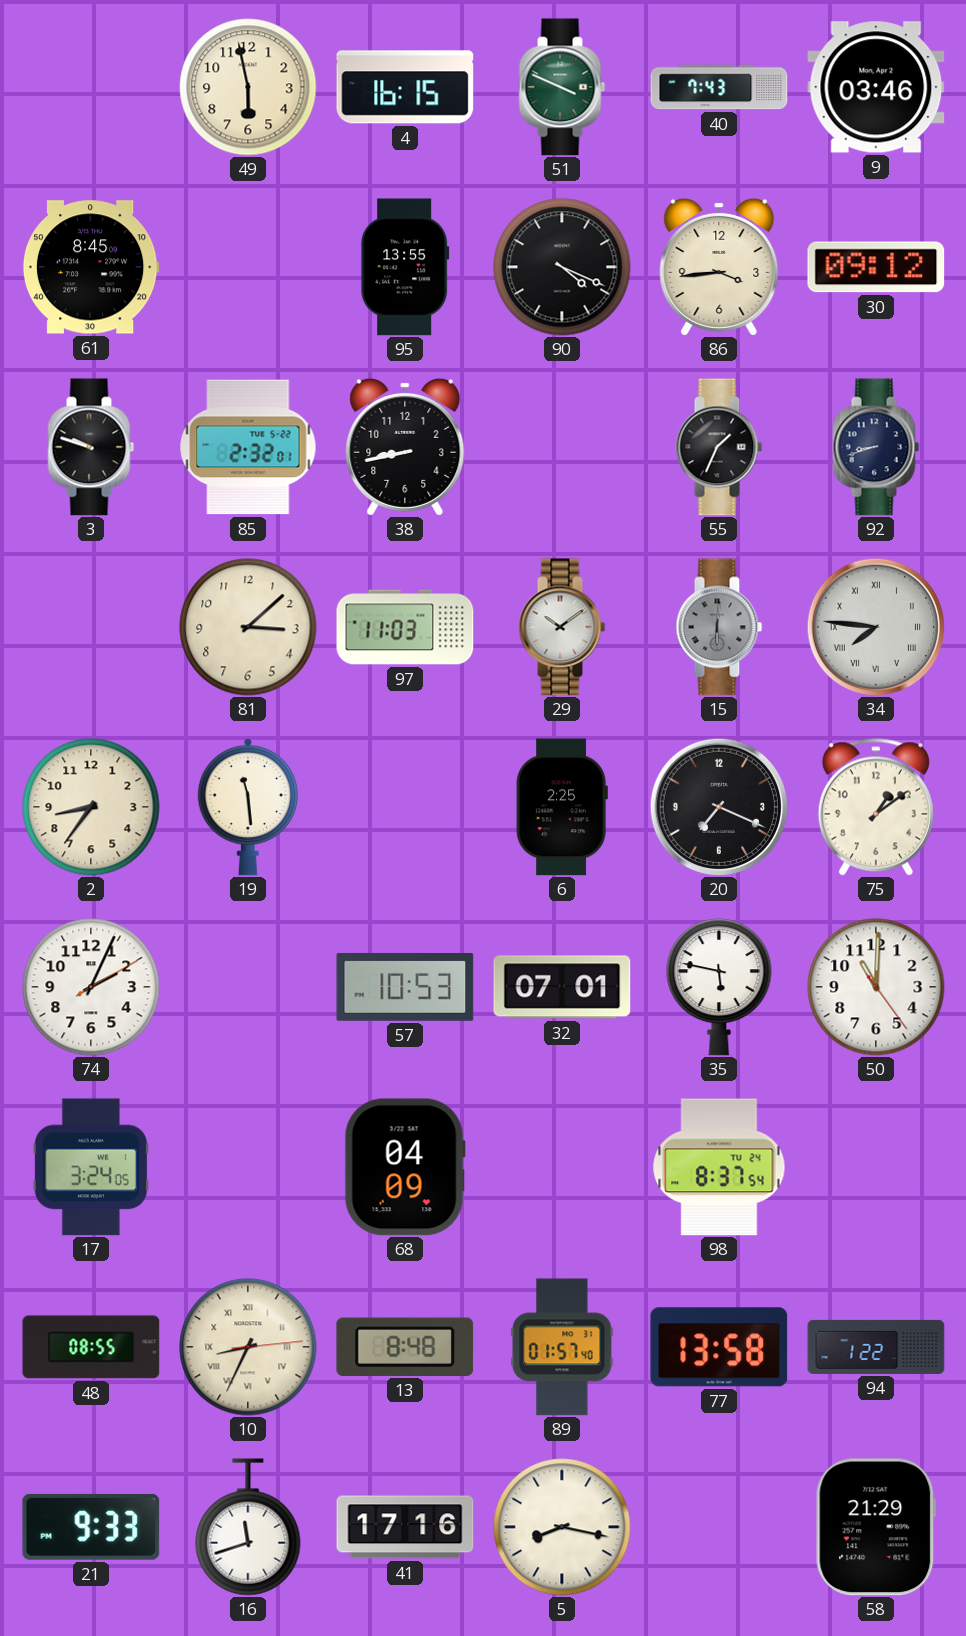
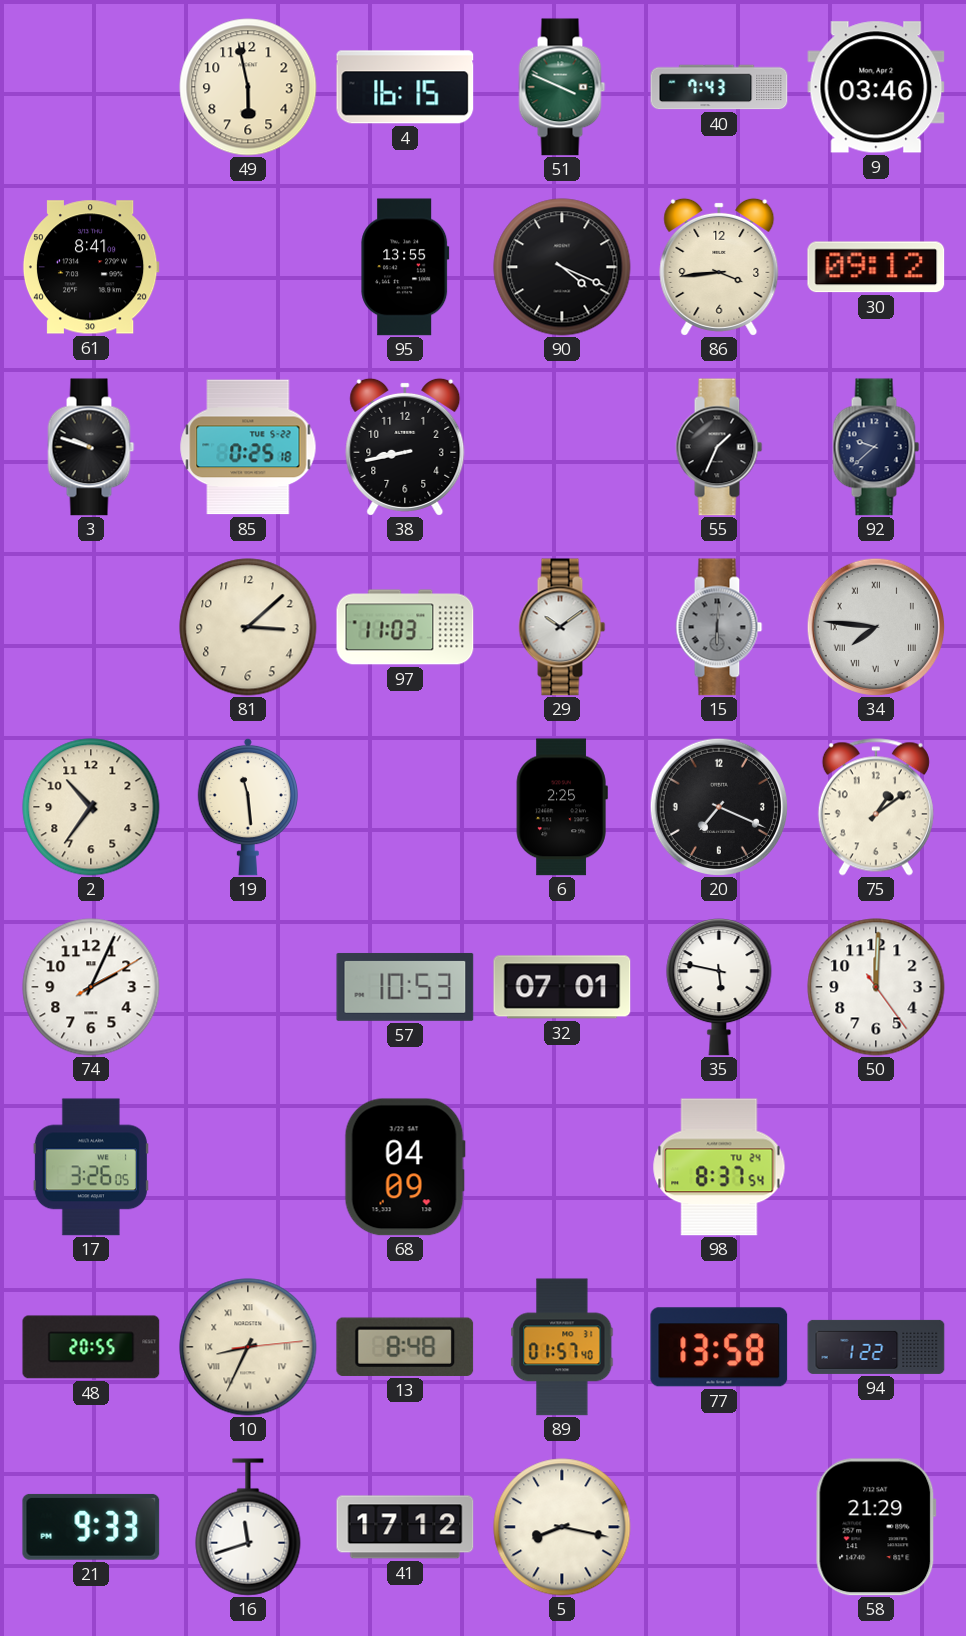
61: 8:45 -> 8:41
85: 2:32 -> 0:25
92: 8:42 -> 9:38
2: 8:36 -> 10:36
50: 11:00 -> 12:00
17: 3:24 -> 3:26
48: 08:55 -> 20:55
41: 17:16 -> 17:12
